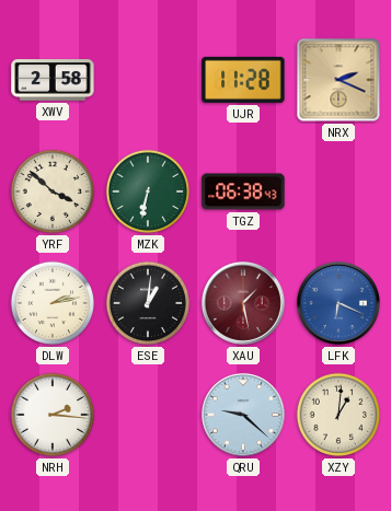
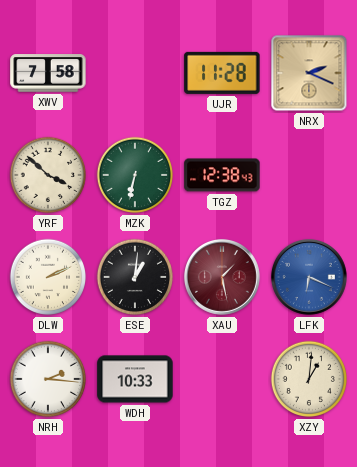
XWV: 2:58 -> 7:58
TGZ: 06:38 -> 12:38
DLW: 2:13 -> 2:11
WDH: none -> 10:33
QRU: 9:22 -> none
